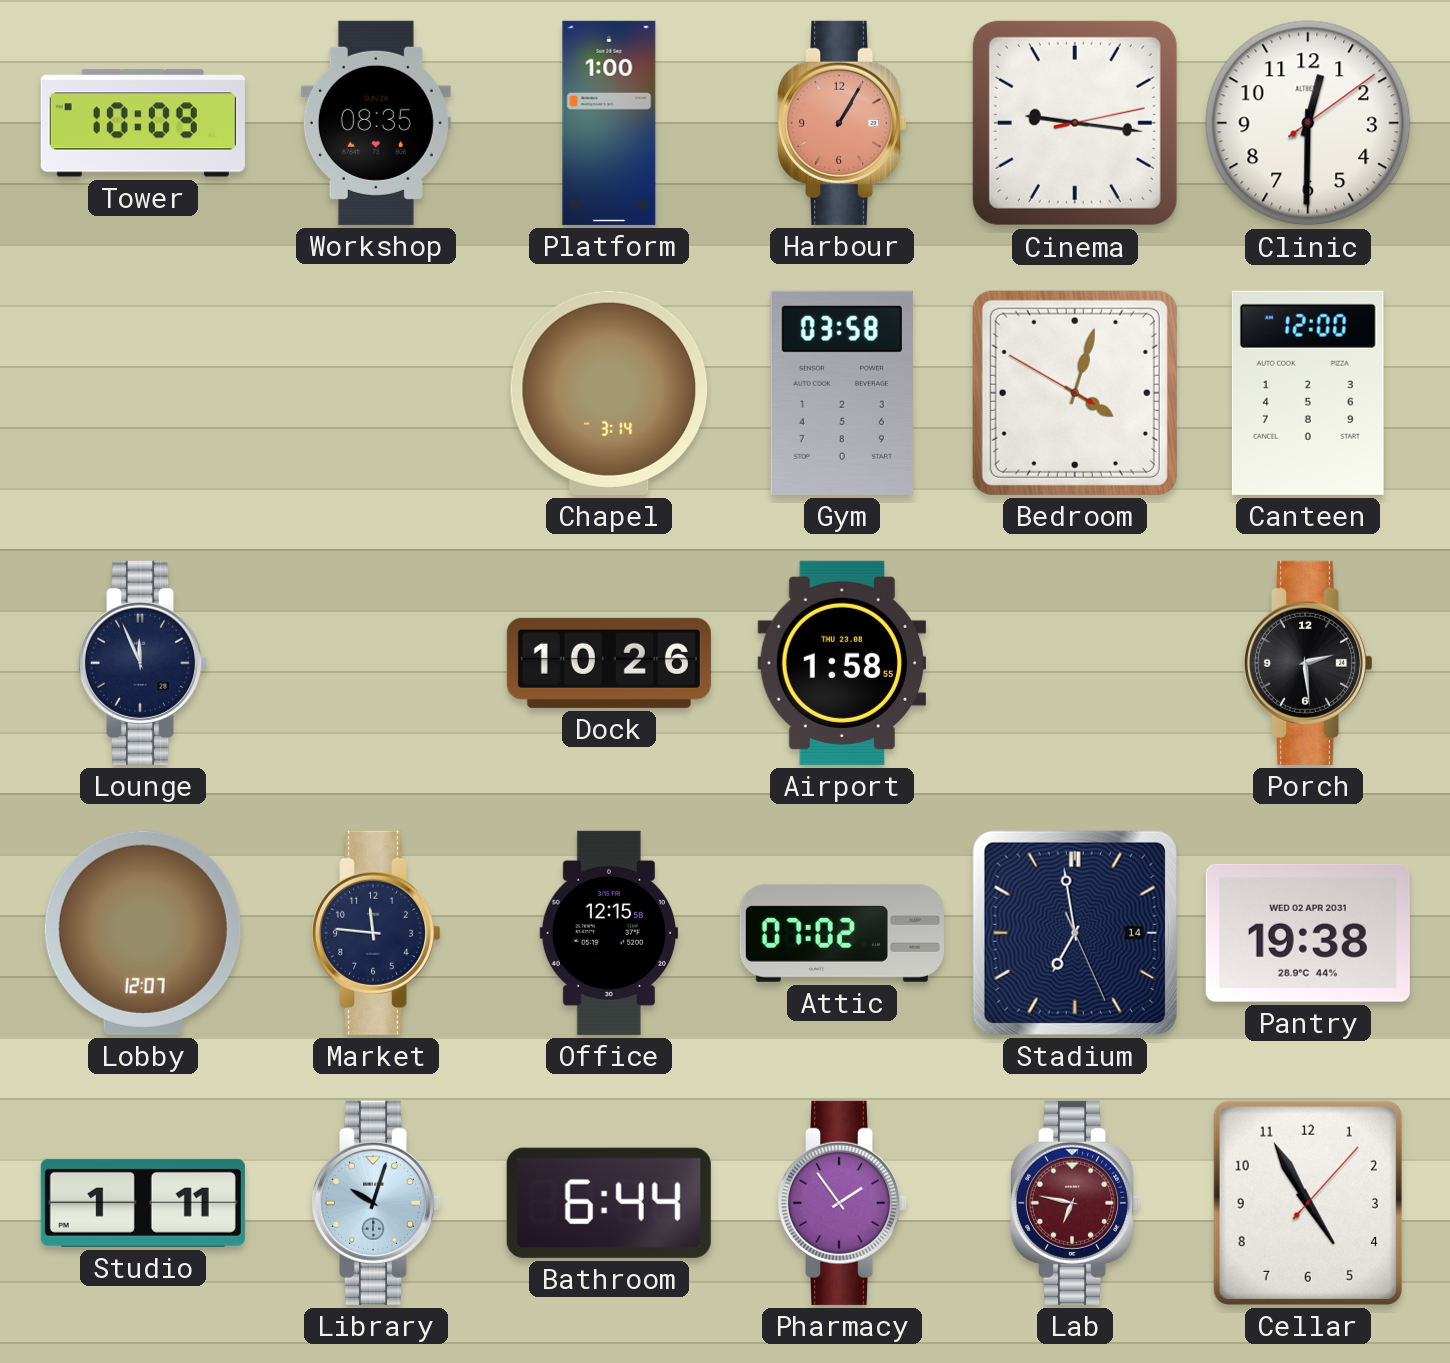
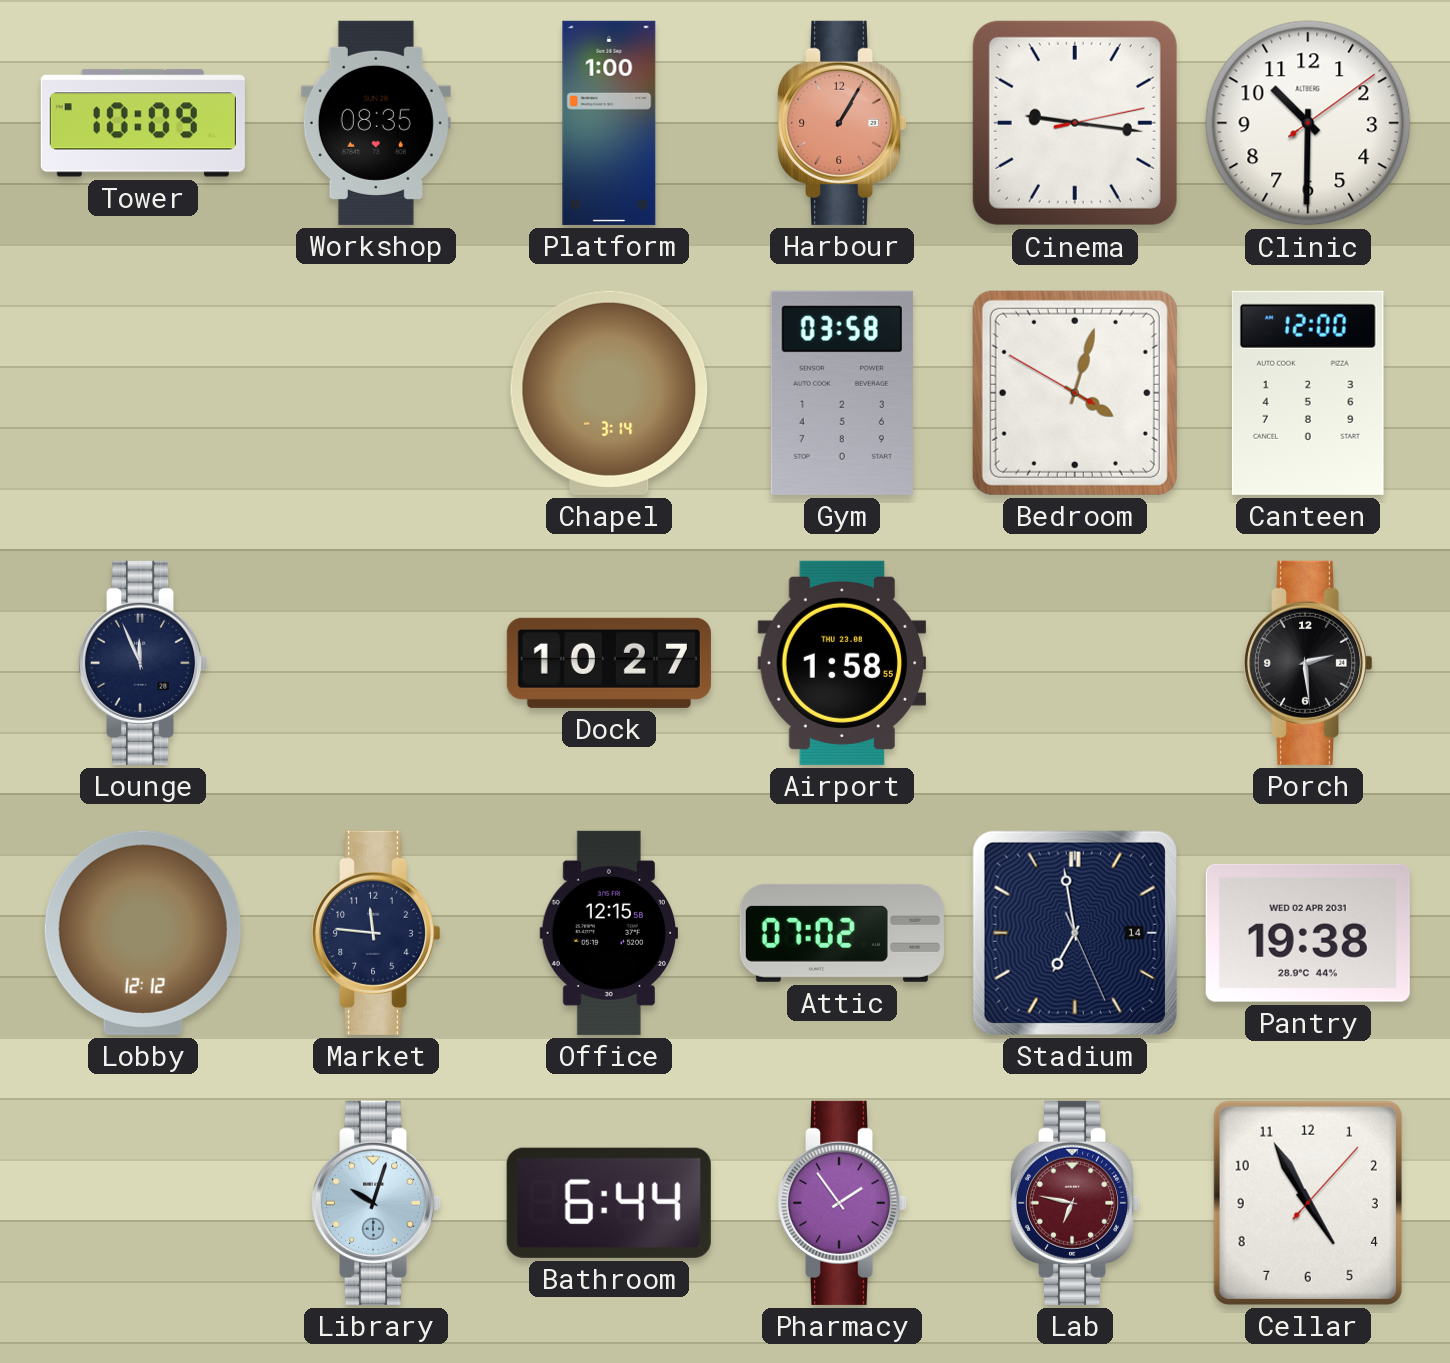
Clinic: 12:30 -> 10:30
Dock: 10:26 -> 10:27
Lobby: 12:07 -> 12:12
Studio: 1:11 -> none
